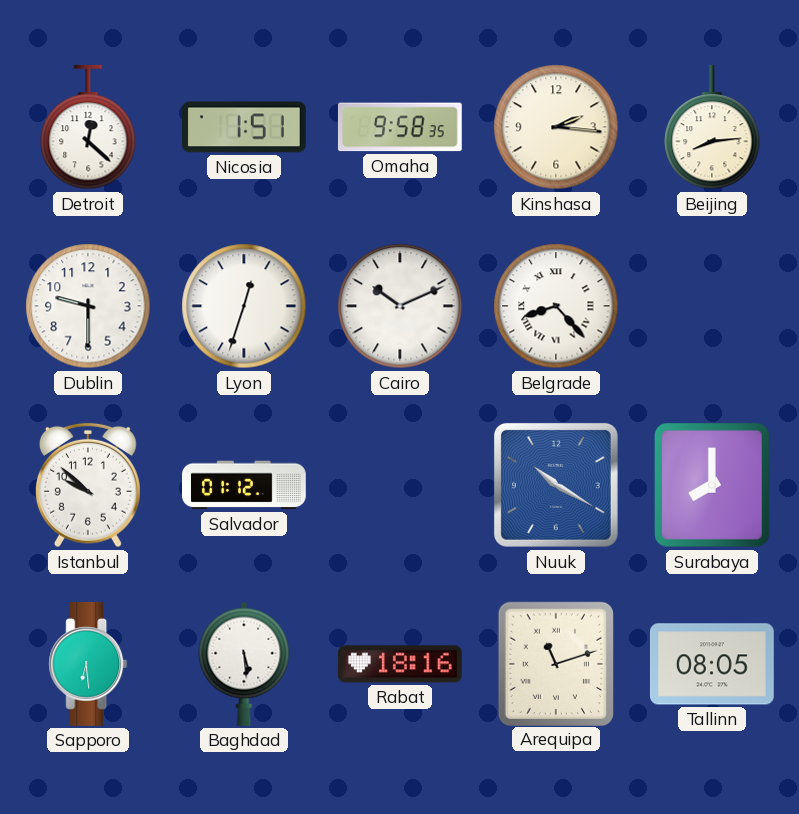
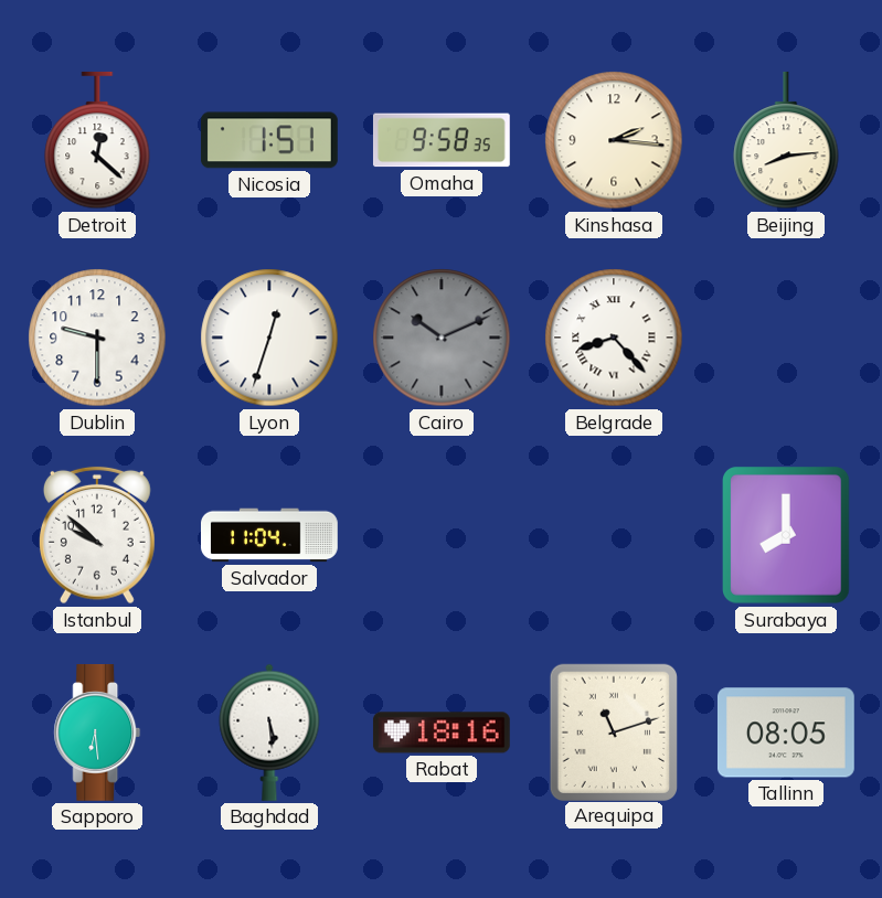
Cairo dial: white -> grey
Salvador: 01:12 -> 11:04
Nuuk: 10:20 -> none
